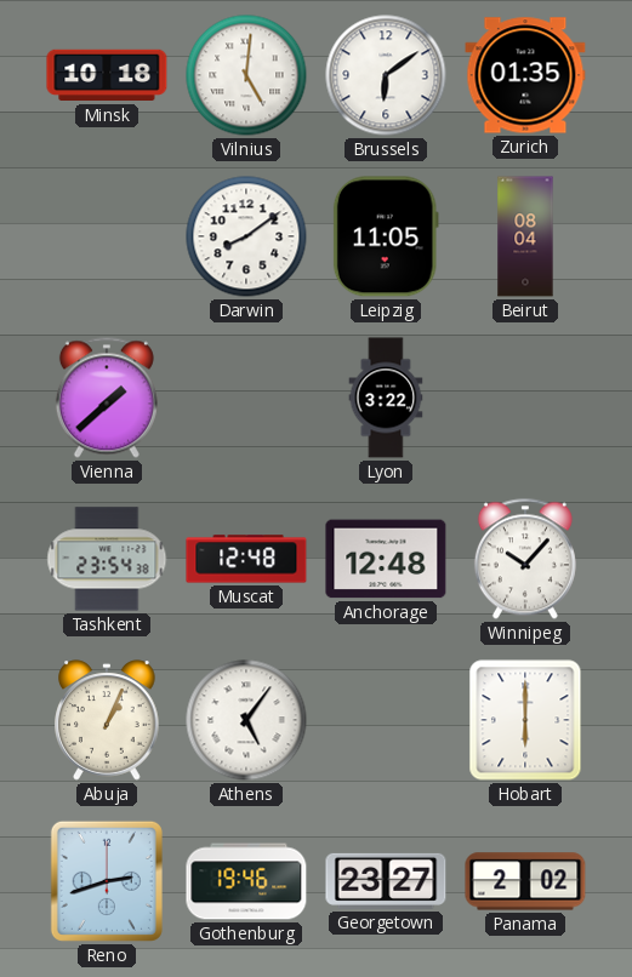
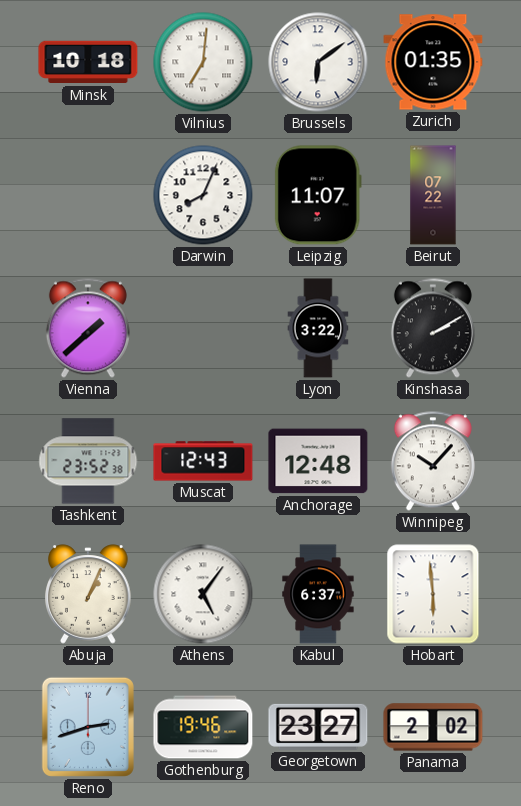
Vilnius: 5:01 -> 7:01
Darwin: 8:09 -> 8:04
Leipzig: 11:05 -> 11:07
Beirut: 08:04 -> 07:22
Kinshasa: none -> 2:10
Tashkent: 23:54 -> 23:52
Muscat: 12:48 -> 12:43
Kabul: none -> 6:37
Hobart: 6:00 -> 5:59
